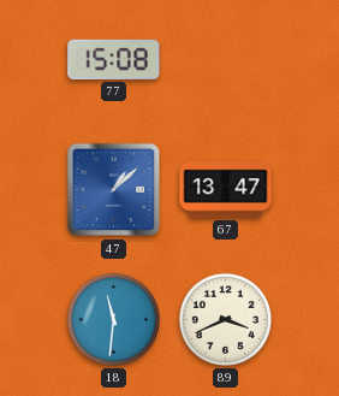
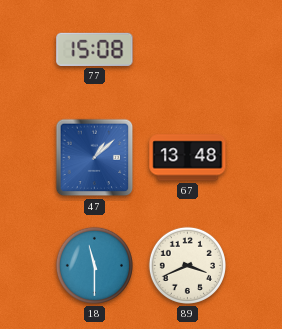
67: 13:47 -> 13:48
18: 11:31 -> 11:30
